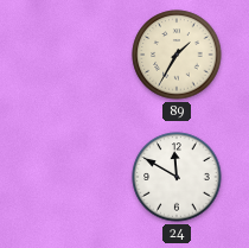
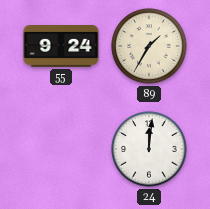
55: none -> 9:24
24: 11:50 -> 12:01
